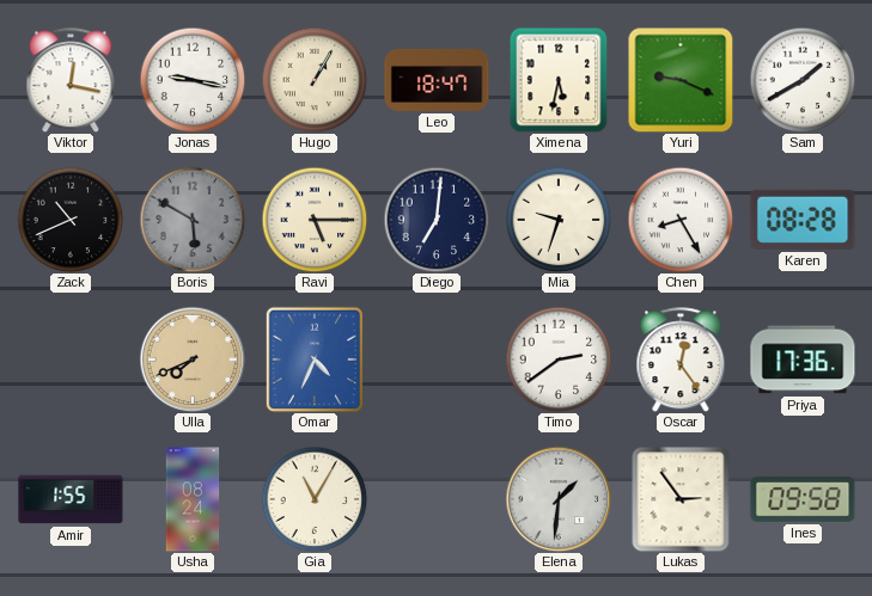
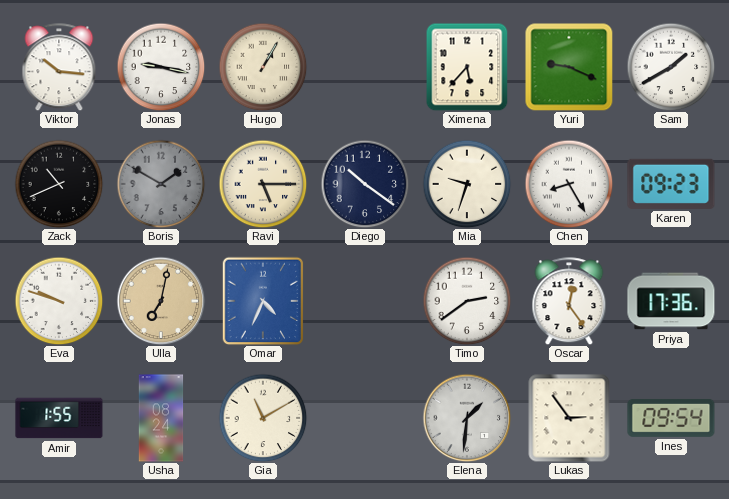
Viktor: 12:17 -> 10:16
Leo: 18:47 -> none
Ximena: 5:32 -> 5:37
Boris: 5:50 -> 1:50
Diego: 7:01 -> 10:21
Karen: 08:28 -> 09:23
Eva: none -> 9:48
Ulla: 7:41 -> 7:02
Gia: 11:05 -> 11:10
Ines: 09:58 -> 09:54
